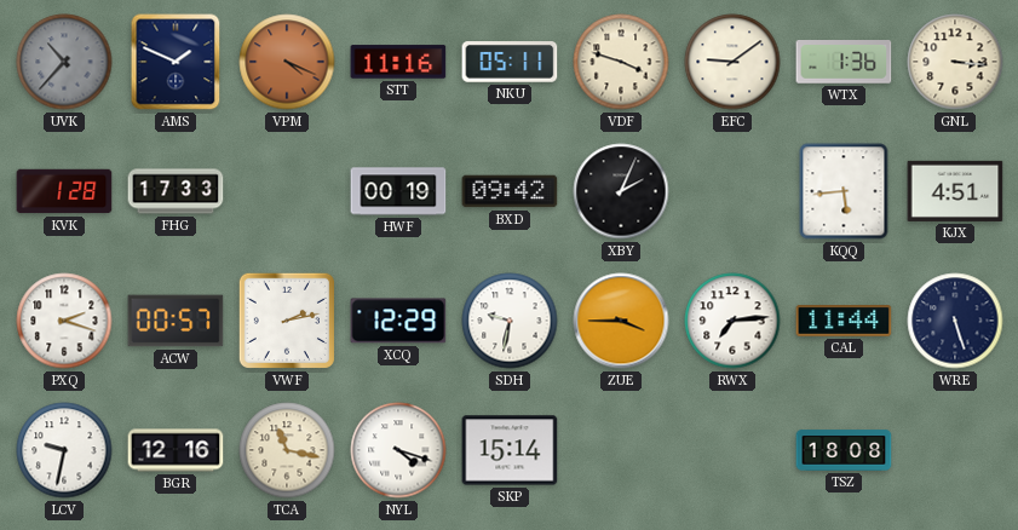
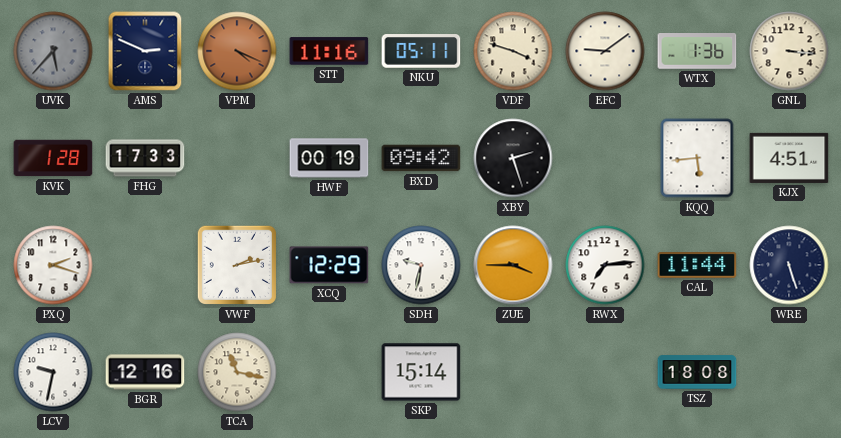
UVK: 10:37 -> 5:37
AMS: 1:49 -> 2:49
XBY: 2:04 -> 2:27
ACW: 00:57 -> none
NYL: 4:18 -> none
